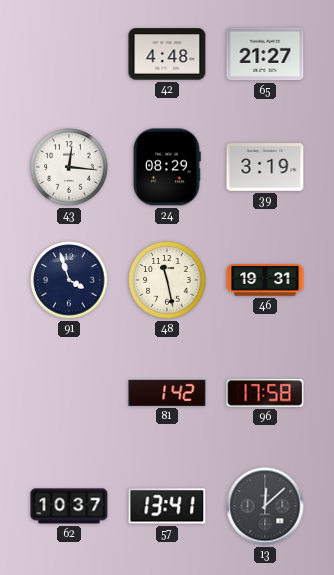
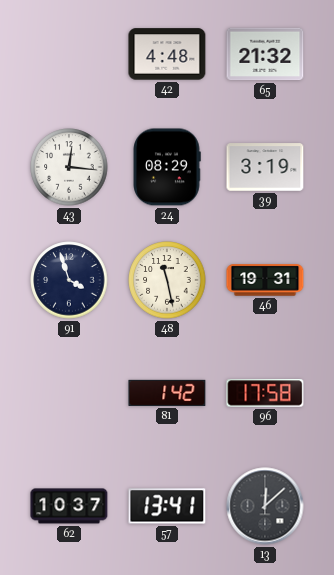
65: 21:27 -> 21:32
